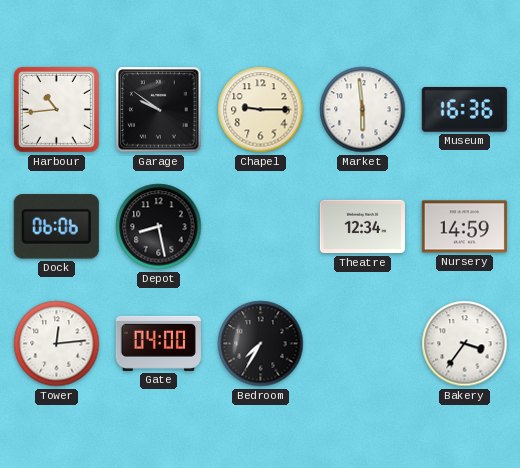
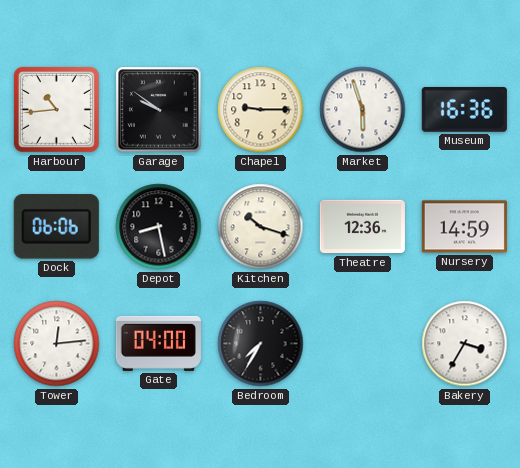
Market: 5:59 -> 5:57
Kitchen: none -> 10:18
Theatre: 12:34 -> 12:36
Bakery: 3:36 -> 3:35
